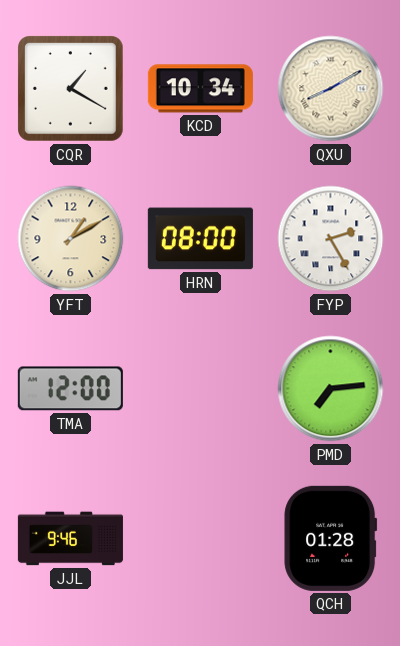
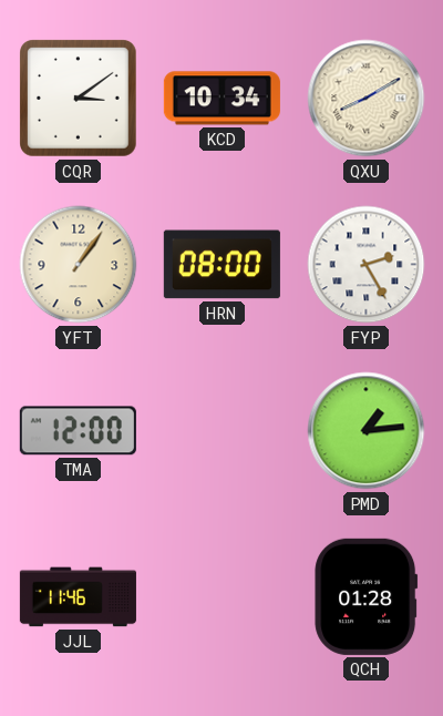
CQR: 1:20 -> 3:09
YFT: 1:10 -> 1:06
PMD: 7:14 -> 1:14
JJL: 9:46 -> 11:46
